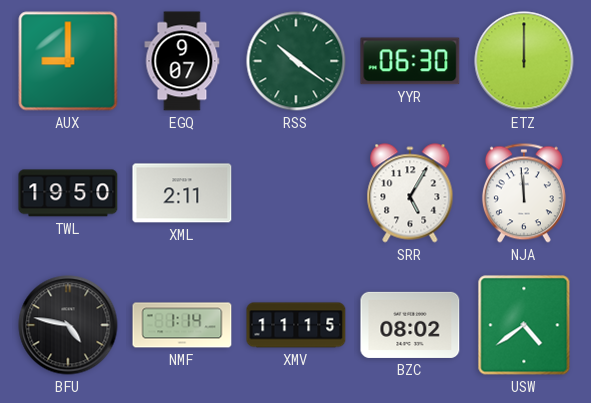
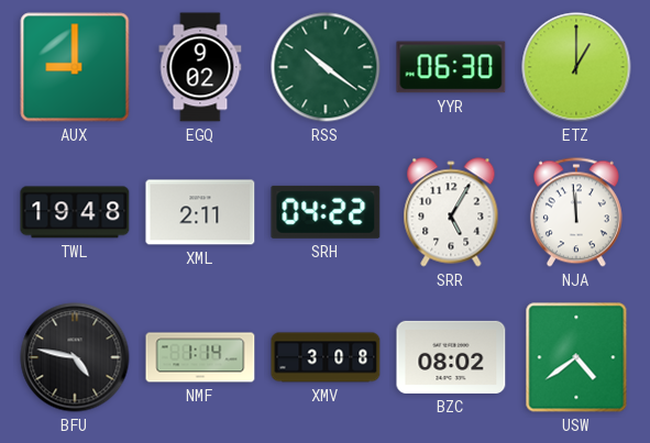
EGQ: 9:07 -> 9:02
ETZ: 12:00 -> 1:00
TWL: 19:50 -> 19:48
SRH: none -> 04:22
XMV: 11:15 -> 3:08
